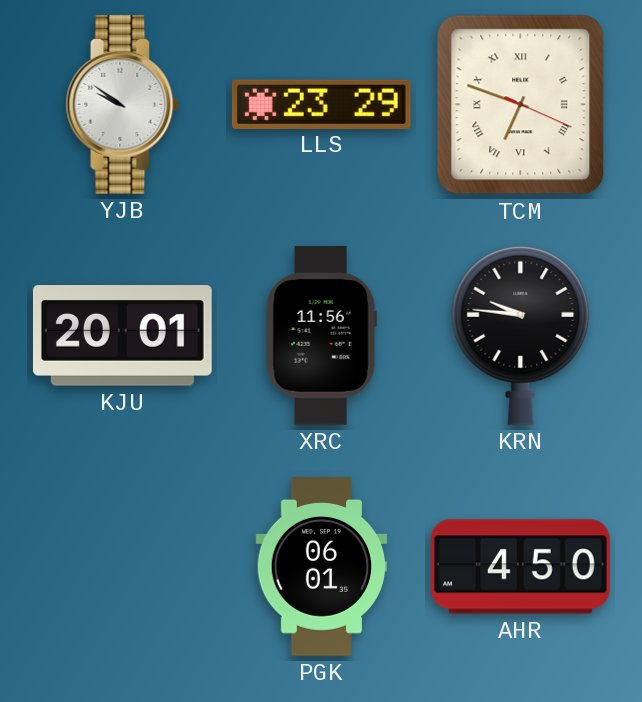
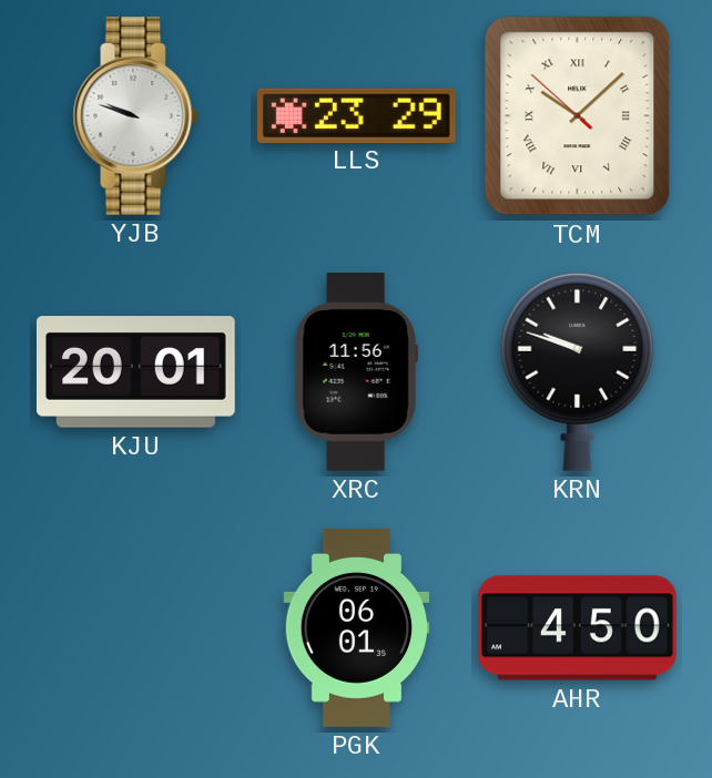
YJB: 9:51 -> 9:48
TCM: 6:48 -> 10:07
KRN: 9:46 -> 9:48
